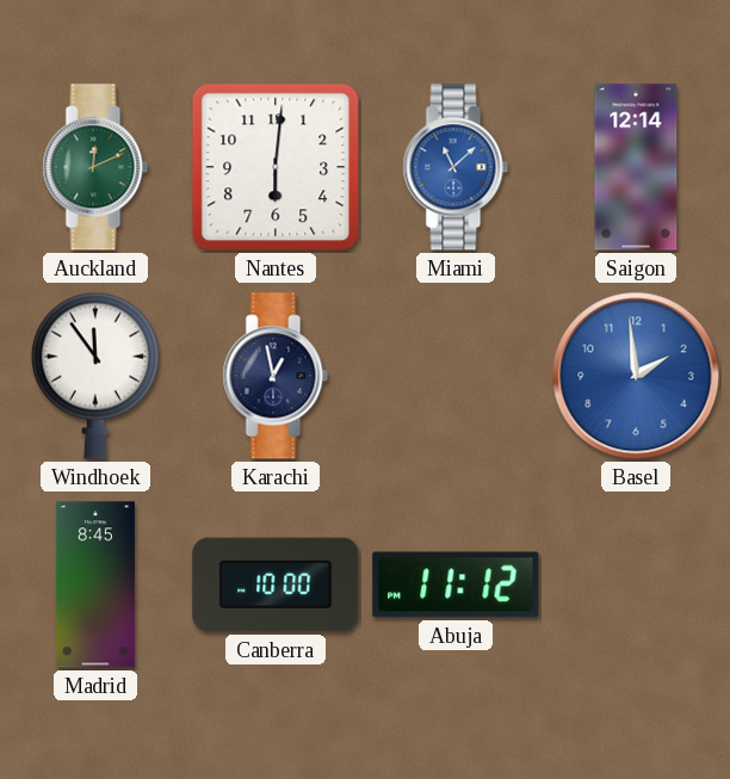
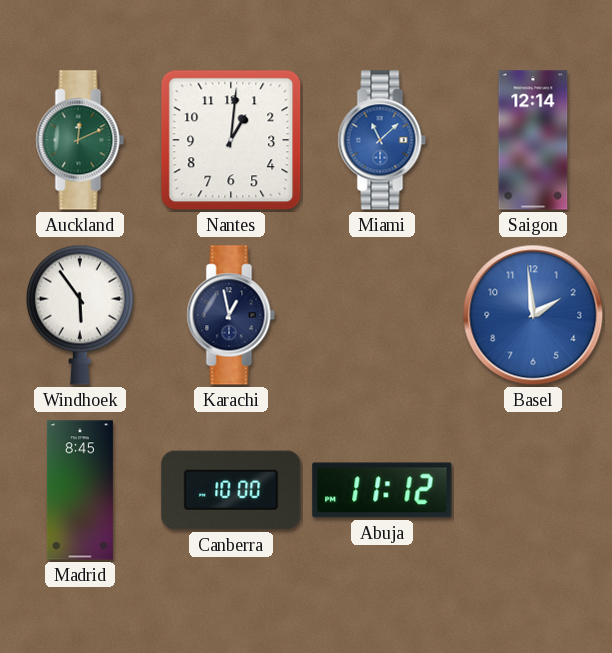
Nantes: 6:01 -> 1:01
Windhoek: 11:54 -> 5:54
